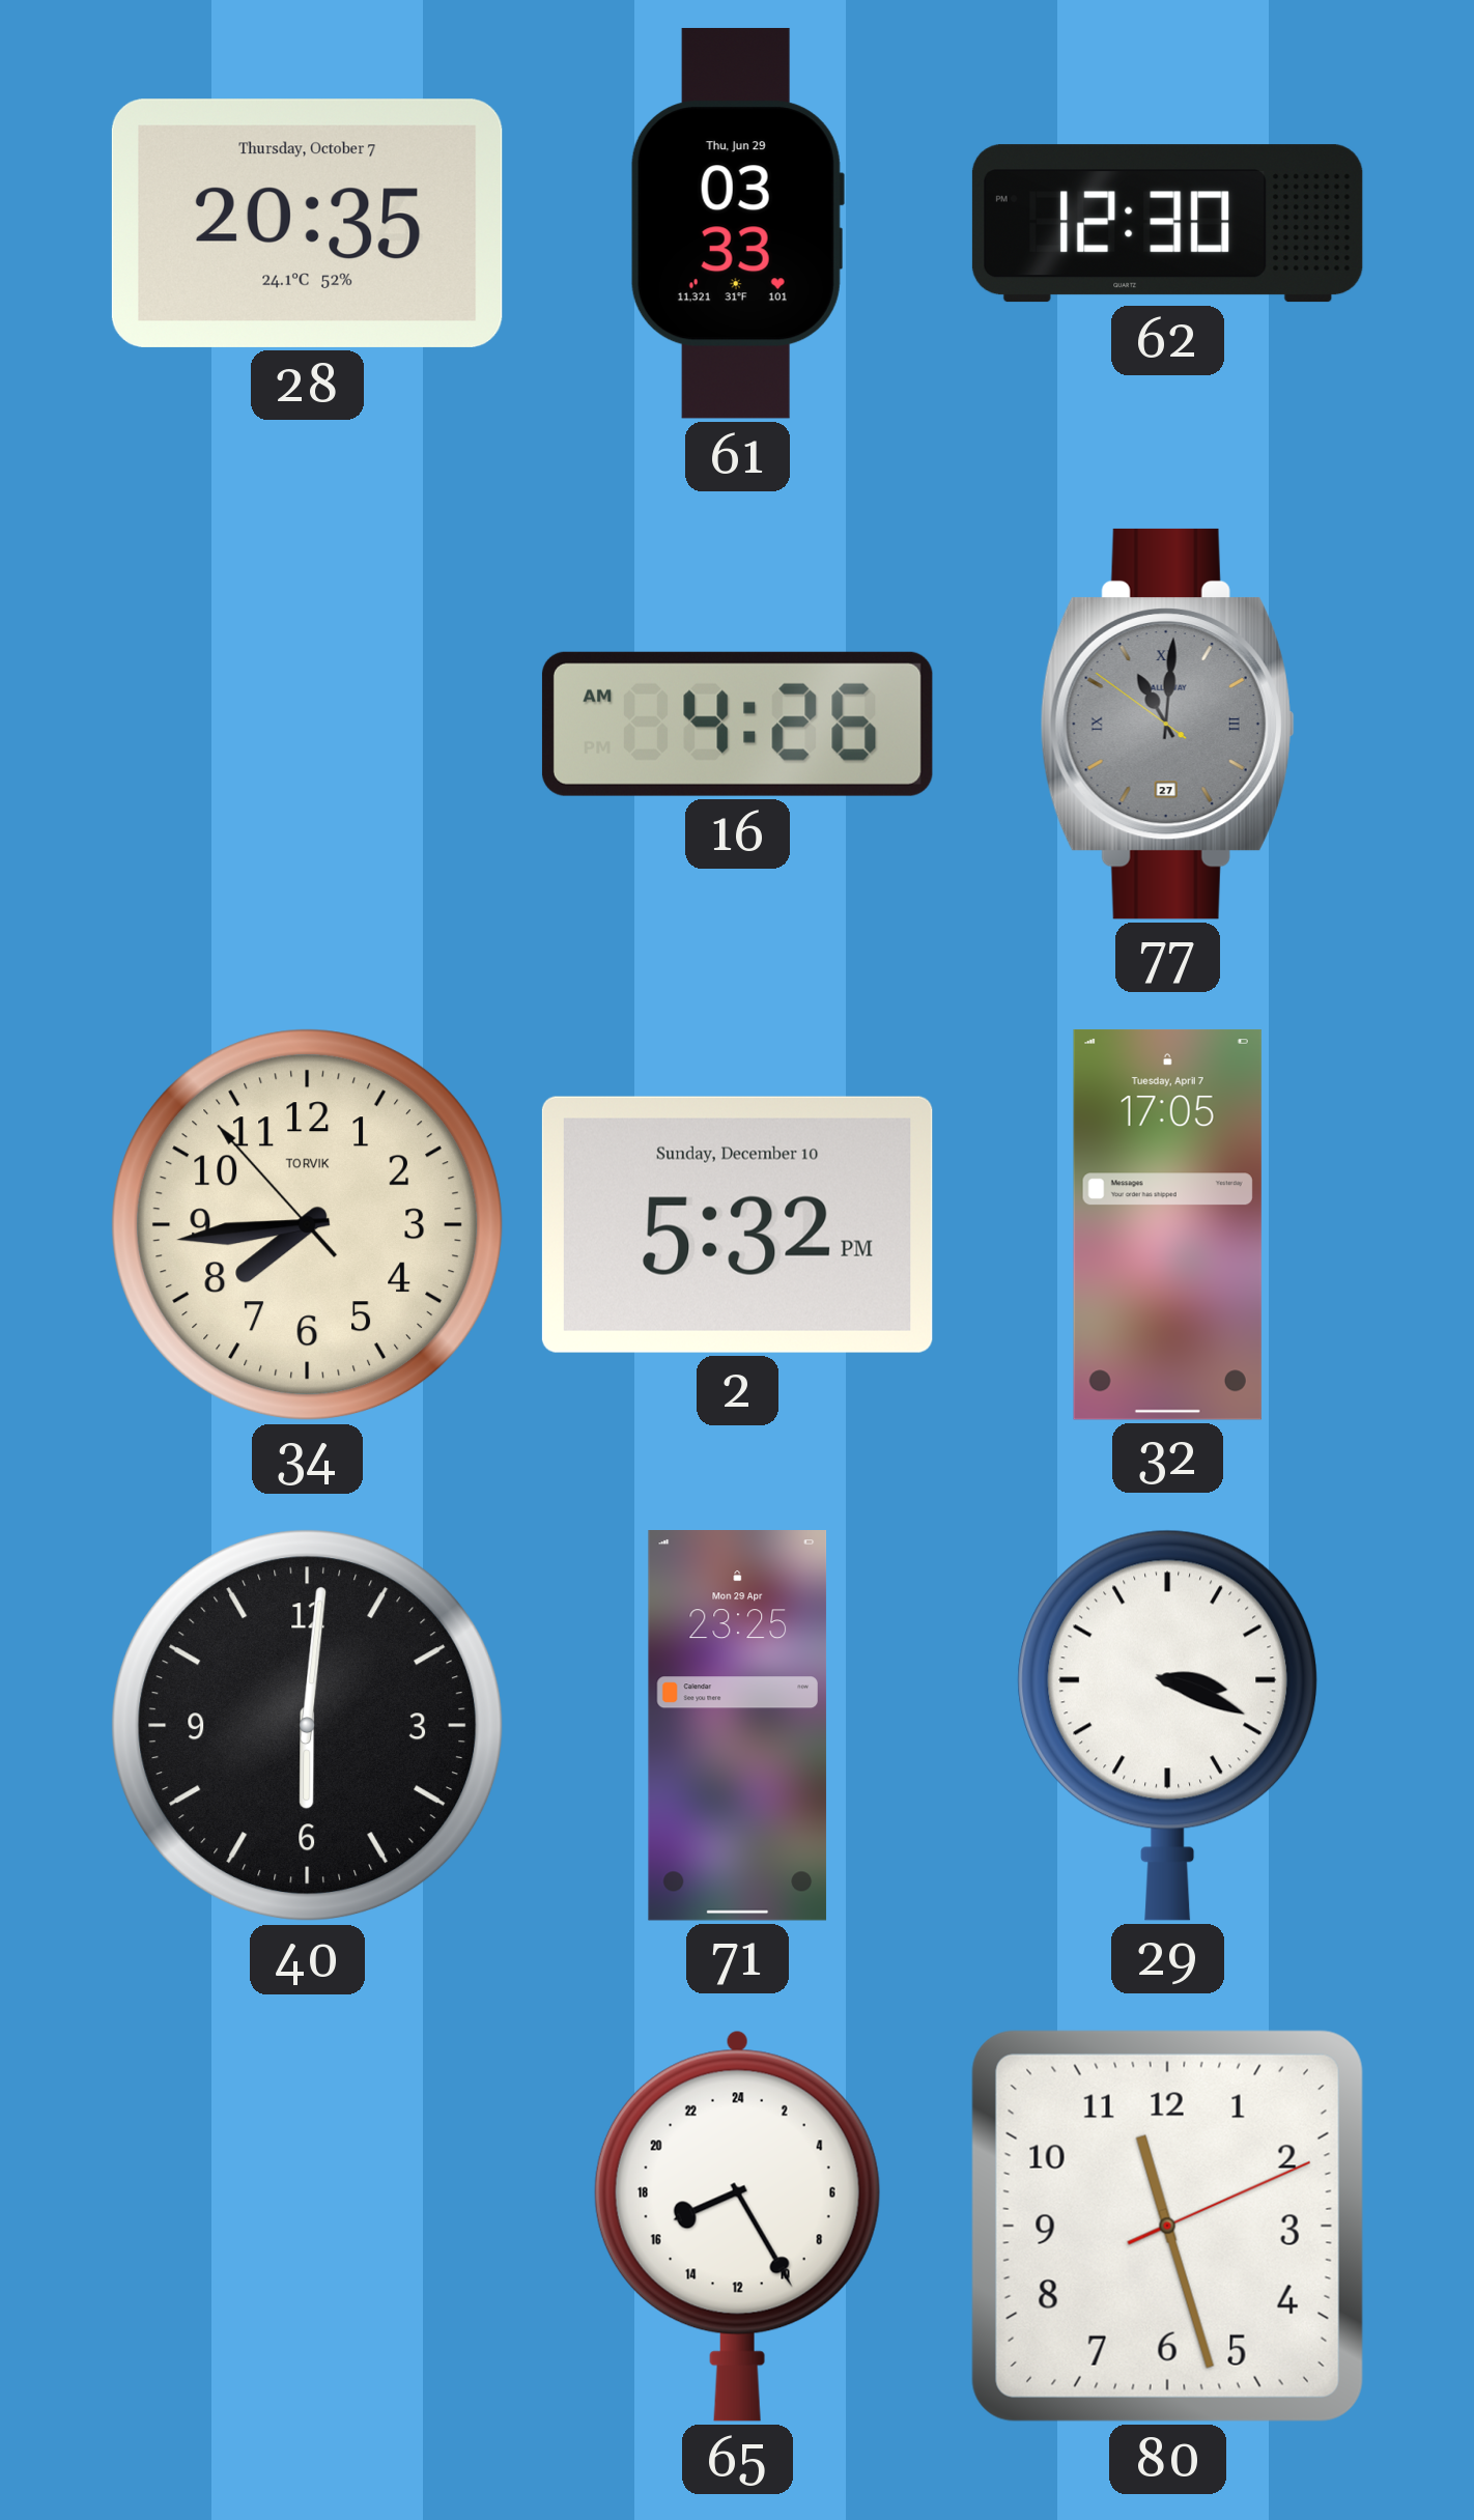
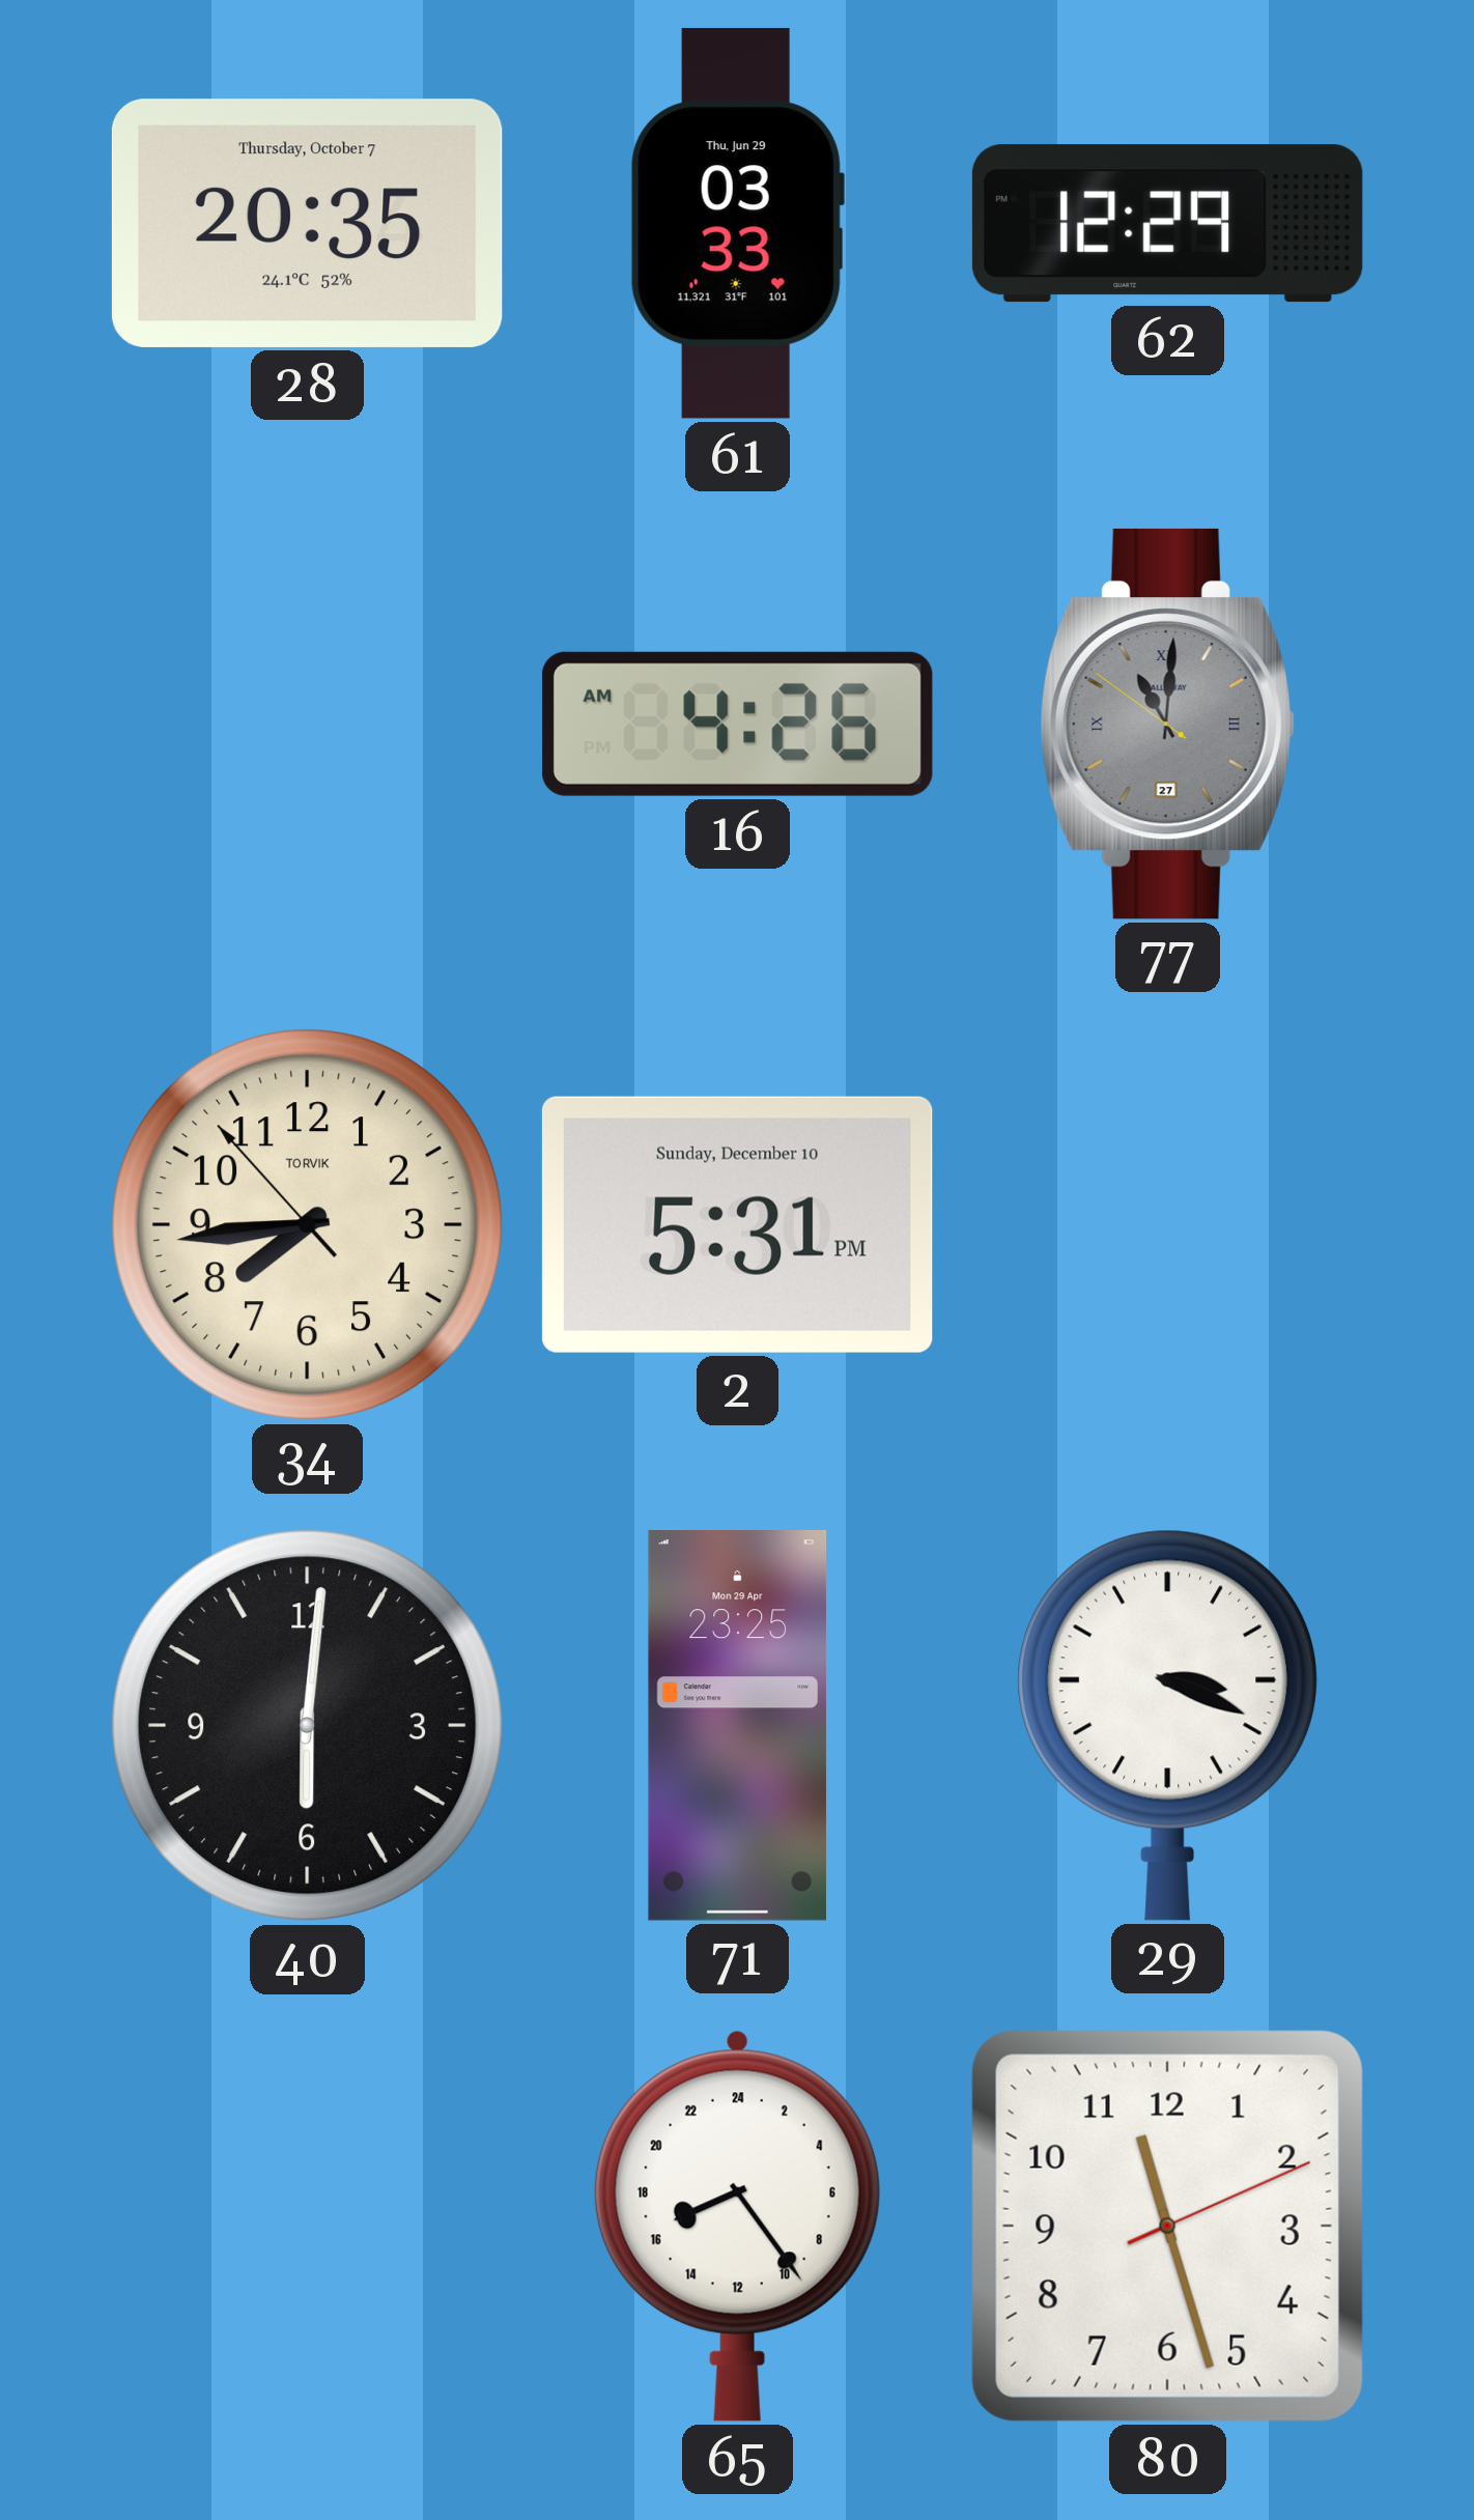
62: 12:30 -> 12:29
2: 5:32 -> 5:31
32: 17:05 -> none
65: 16:25 -> 16:24
